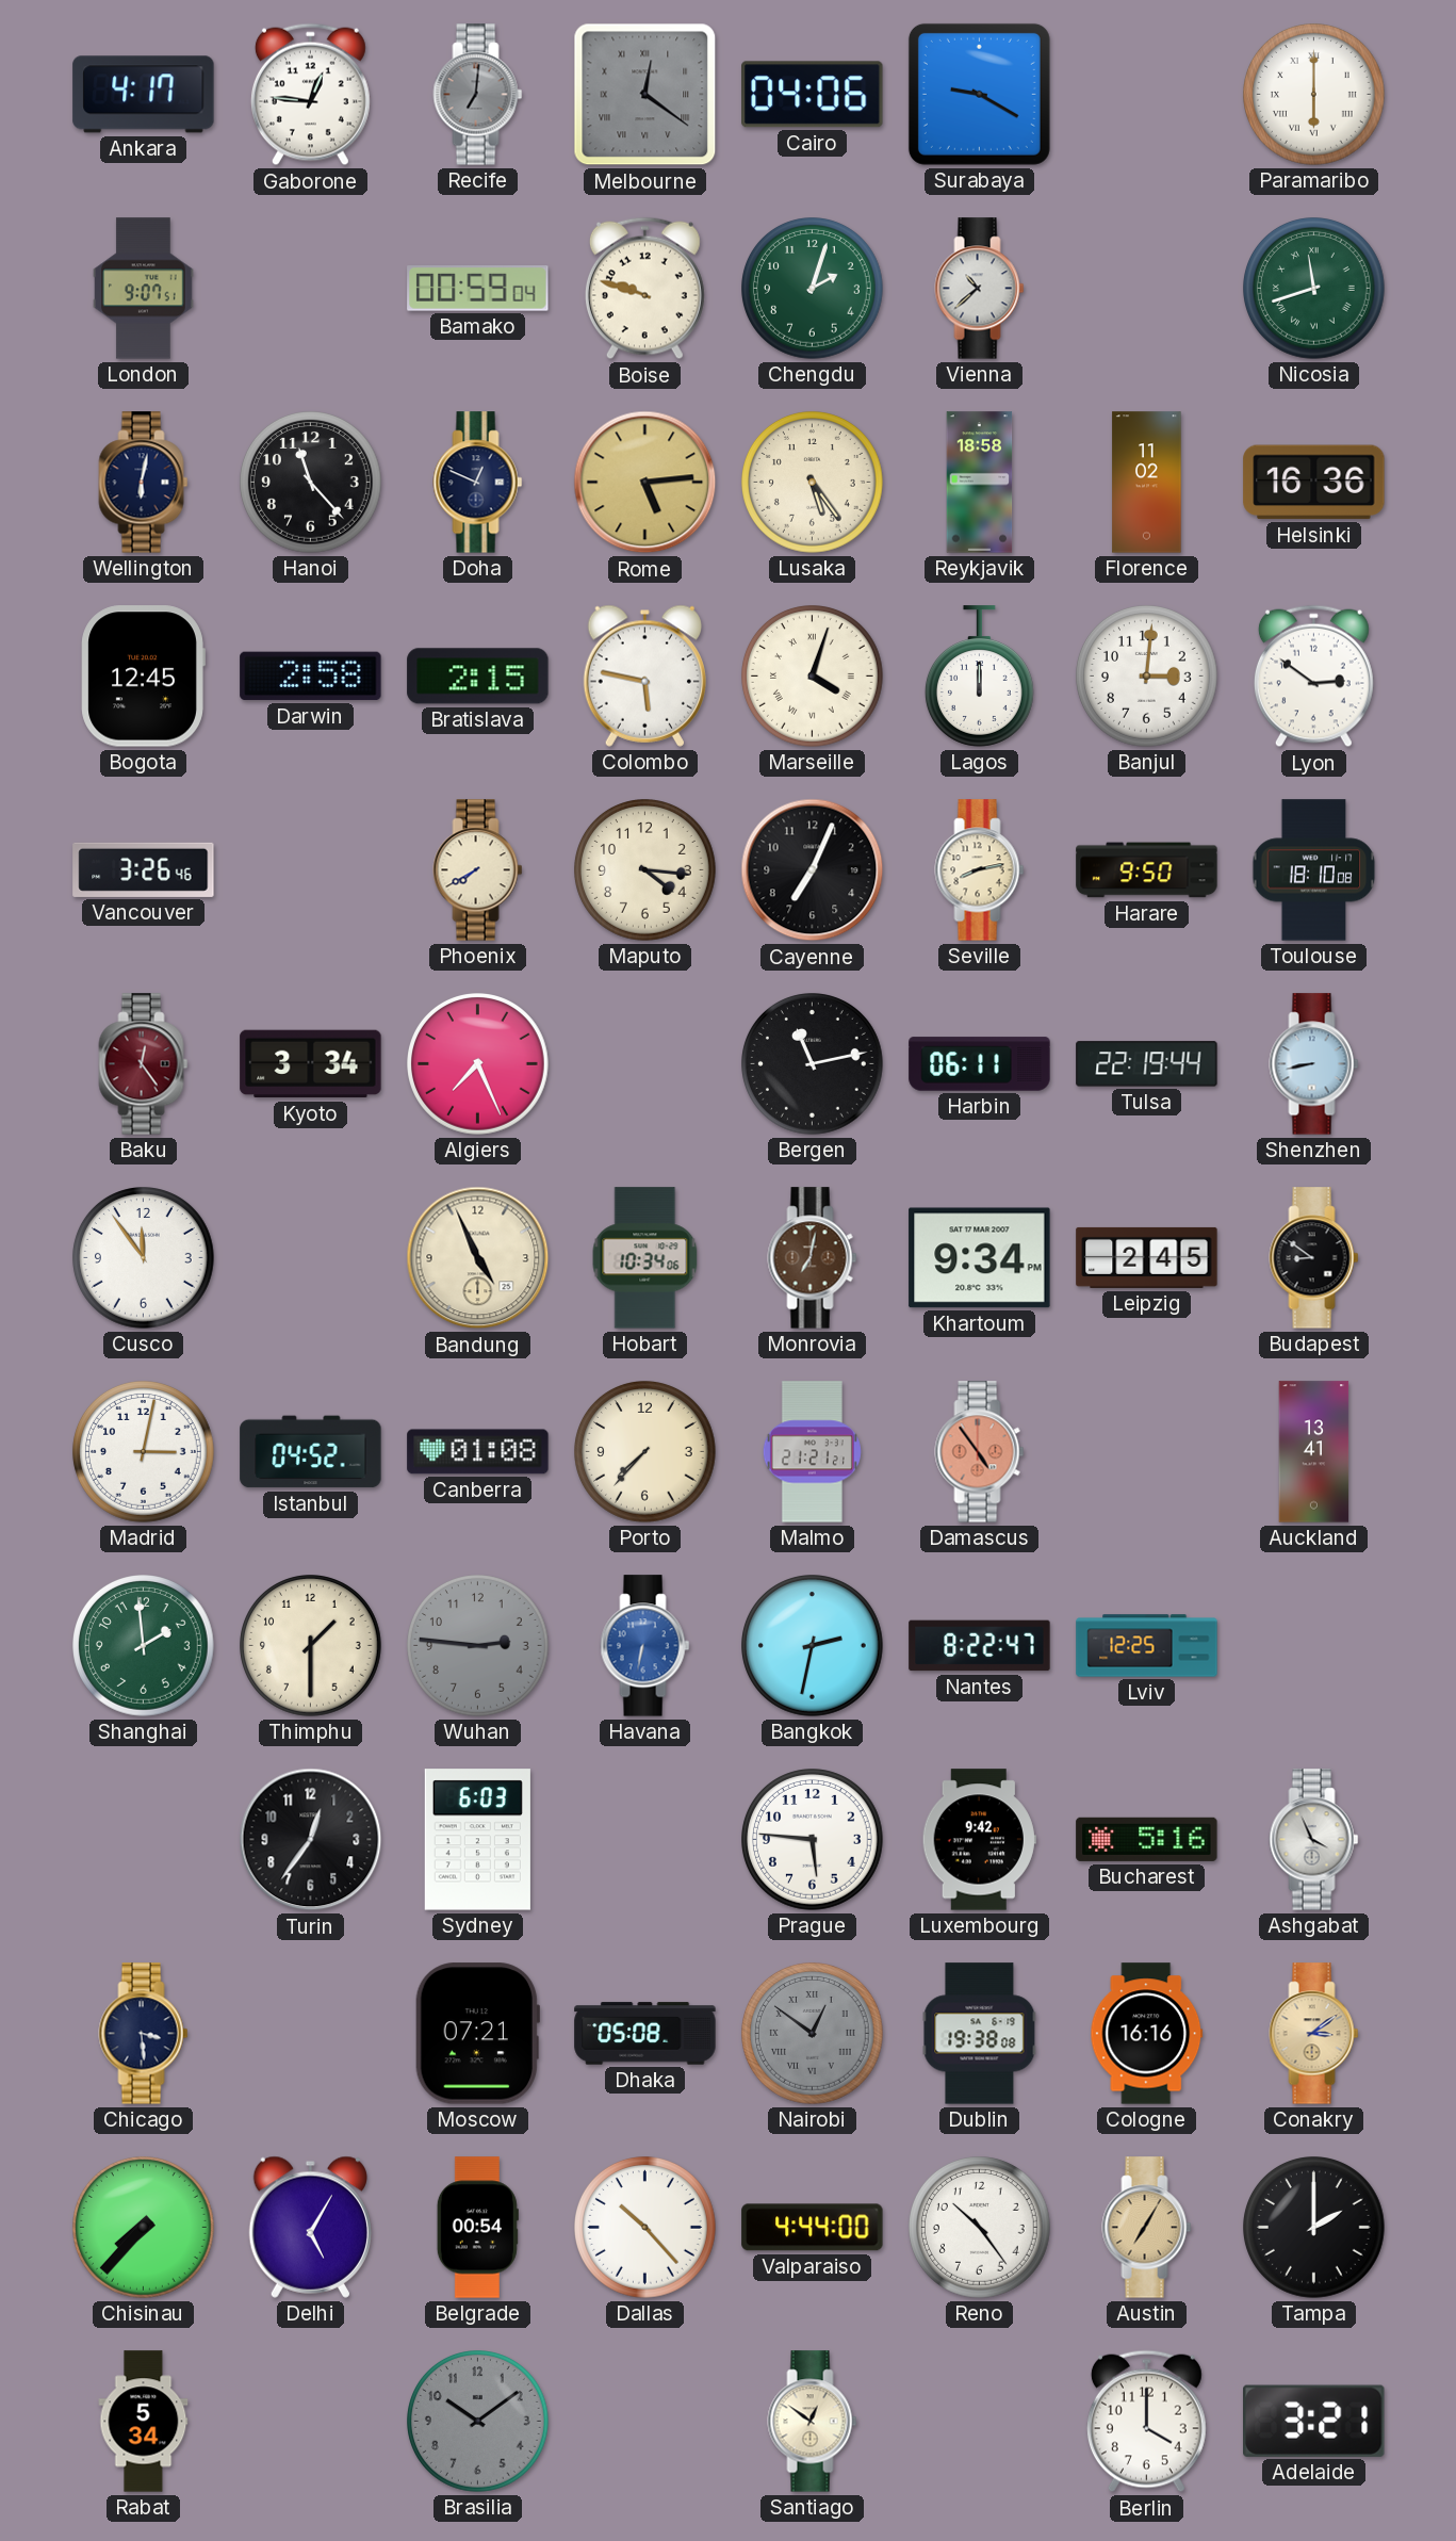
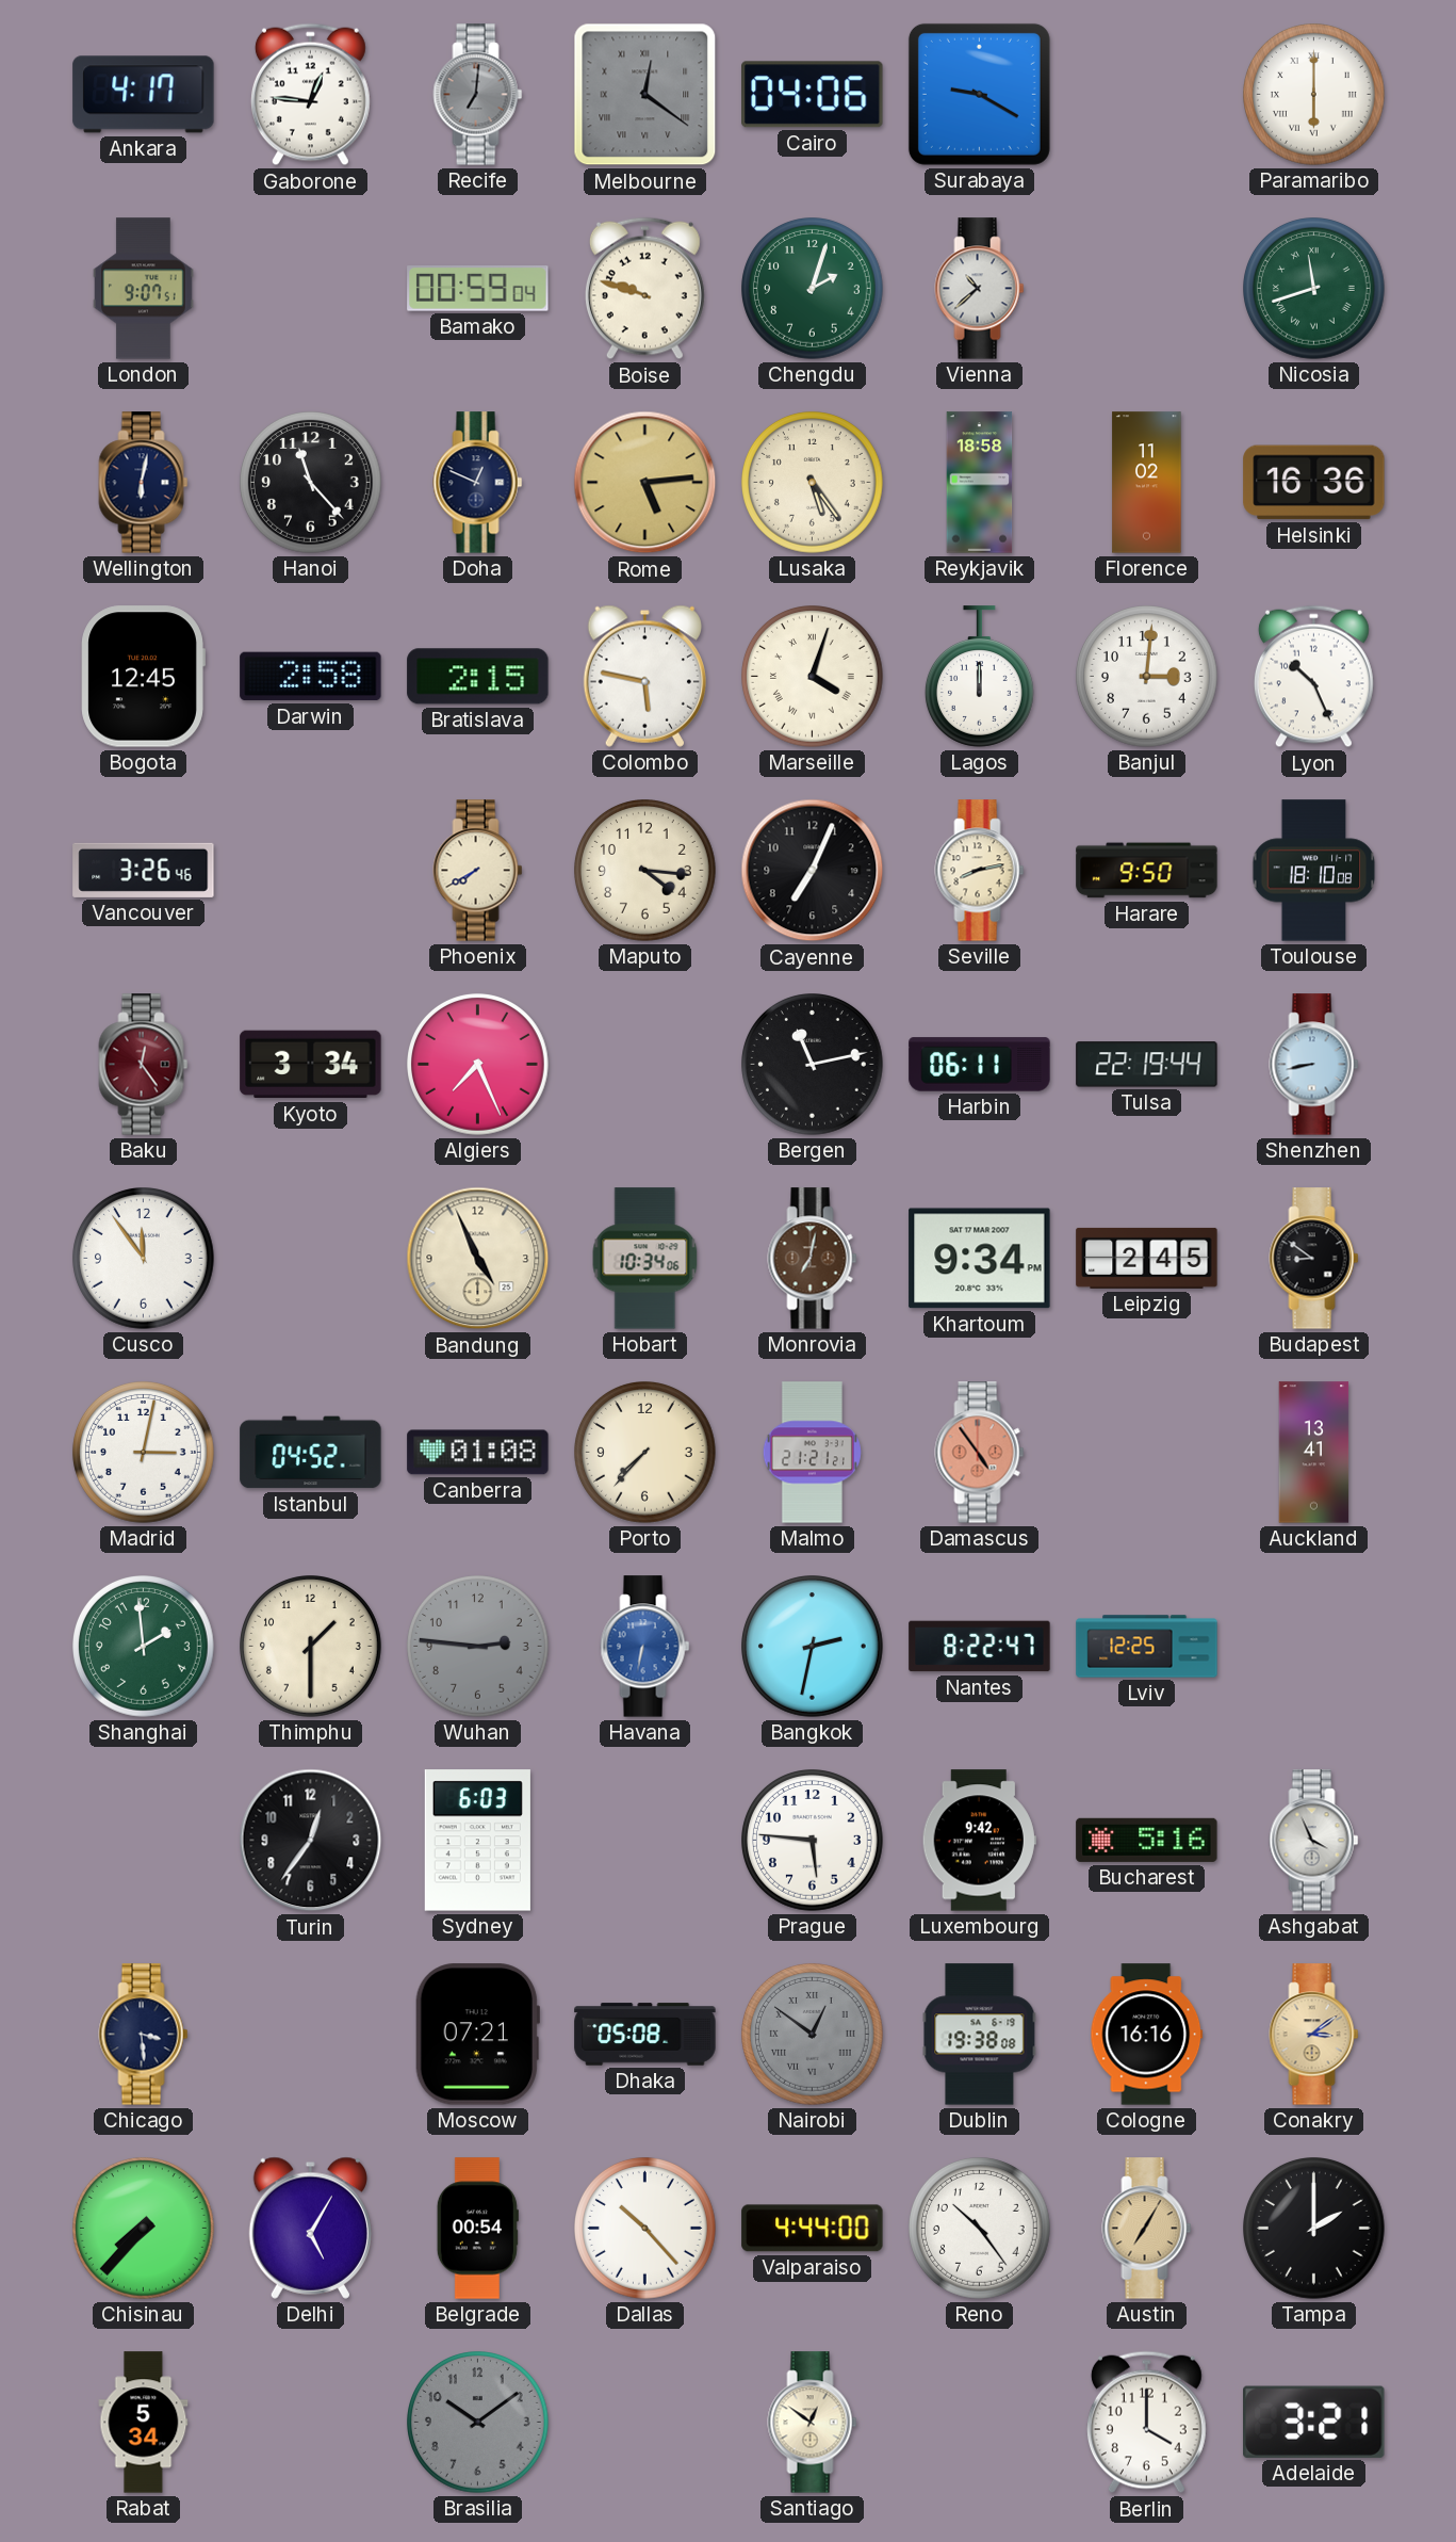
Lyon: 2:51 -> 10:26
